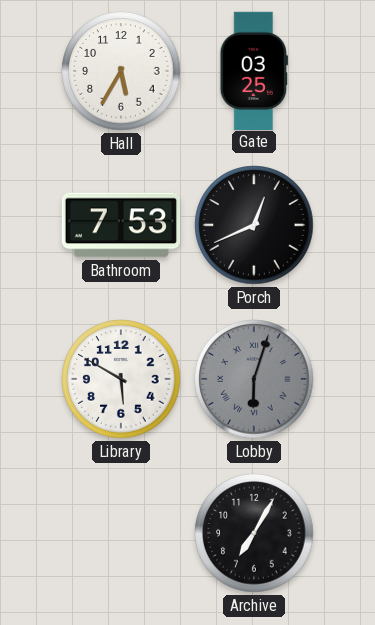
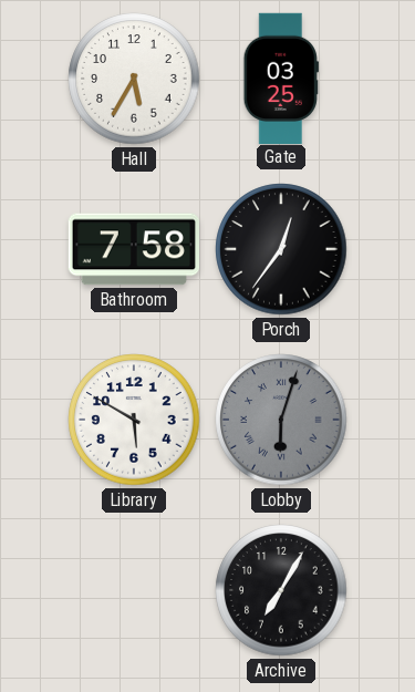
Bathroom: 7:53 -> 7:58
Porch: 12:41 -> 12:36
